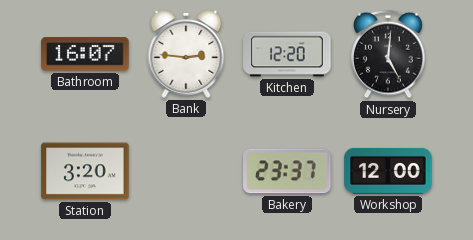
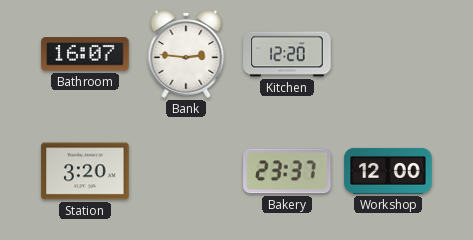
Nursery: 5:01 -> none
